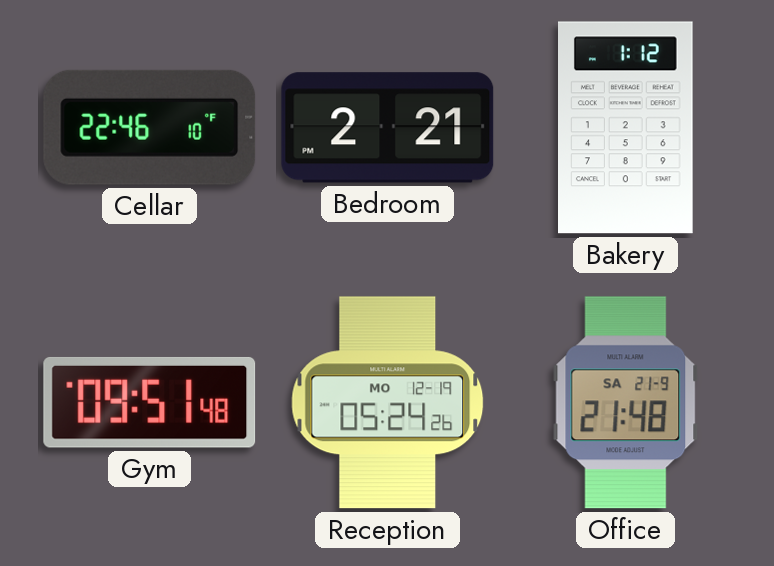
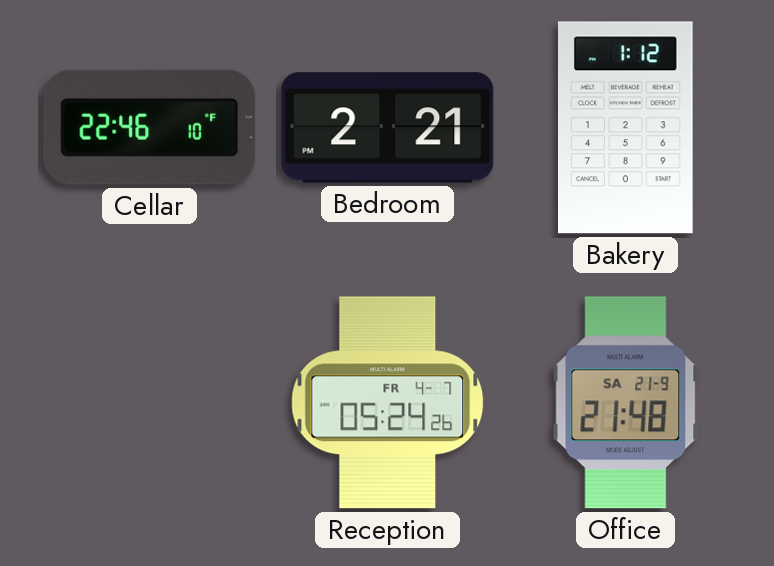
Gym: 09:51 -> none
Reception date: MO 12-19 -> FR 4-7
